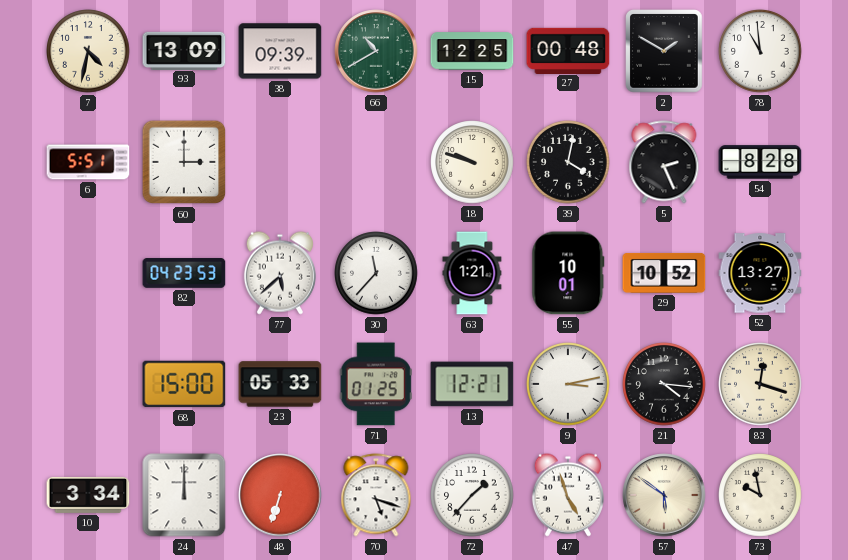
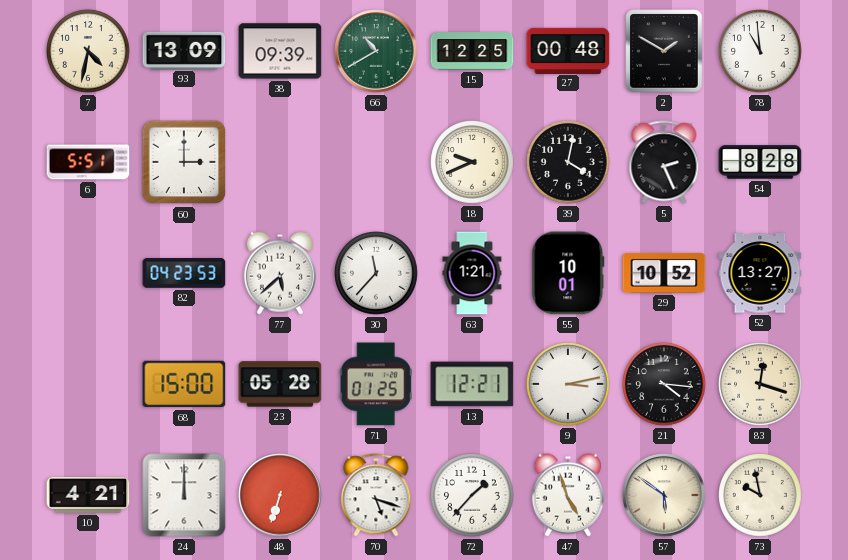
18: 9:48 -> 9:41
23: 05:33 -> 05:28
10: 3:34 -> 4:21
